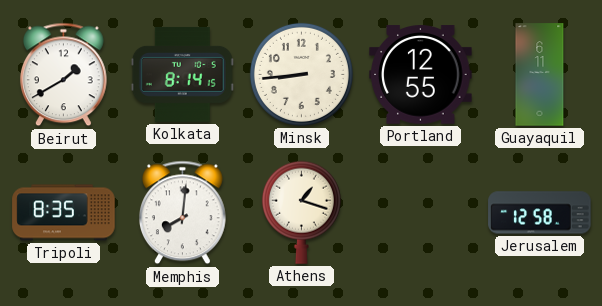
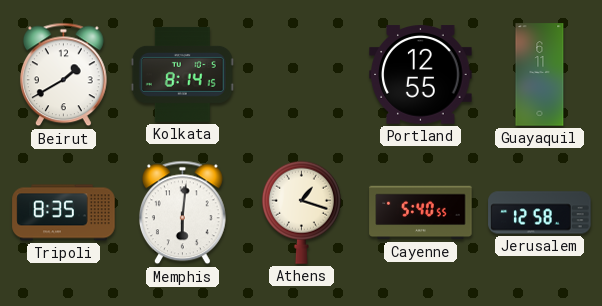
Minsk: 8:44 -> none
Memphis: 8:01 -> 6:01
Cayenne: none -> 5:40
